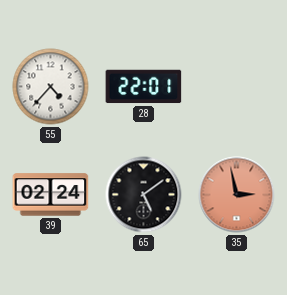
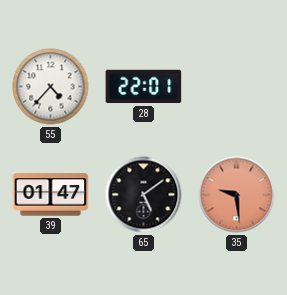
39: 02:24 -> 01:47
35: 2:58 -> 9:29
